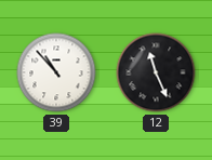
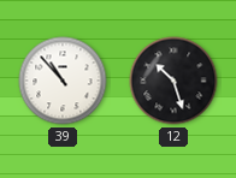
12: 11:26 -> 10:27
